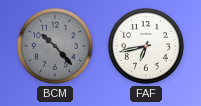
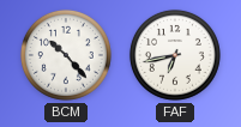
BCM dial: grey -> white
